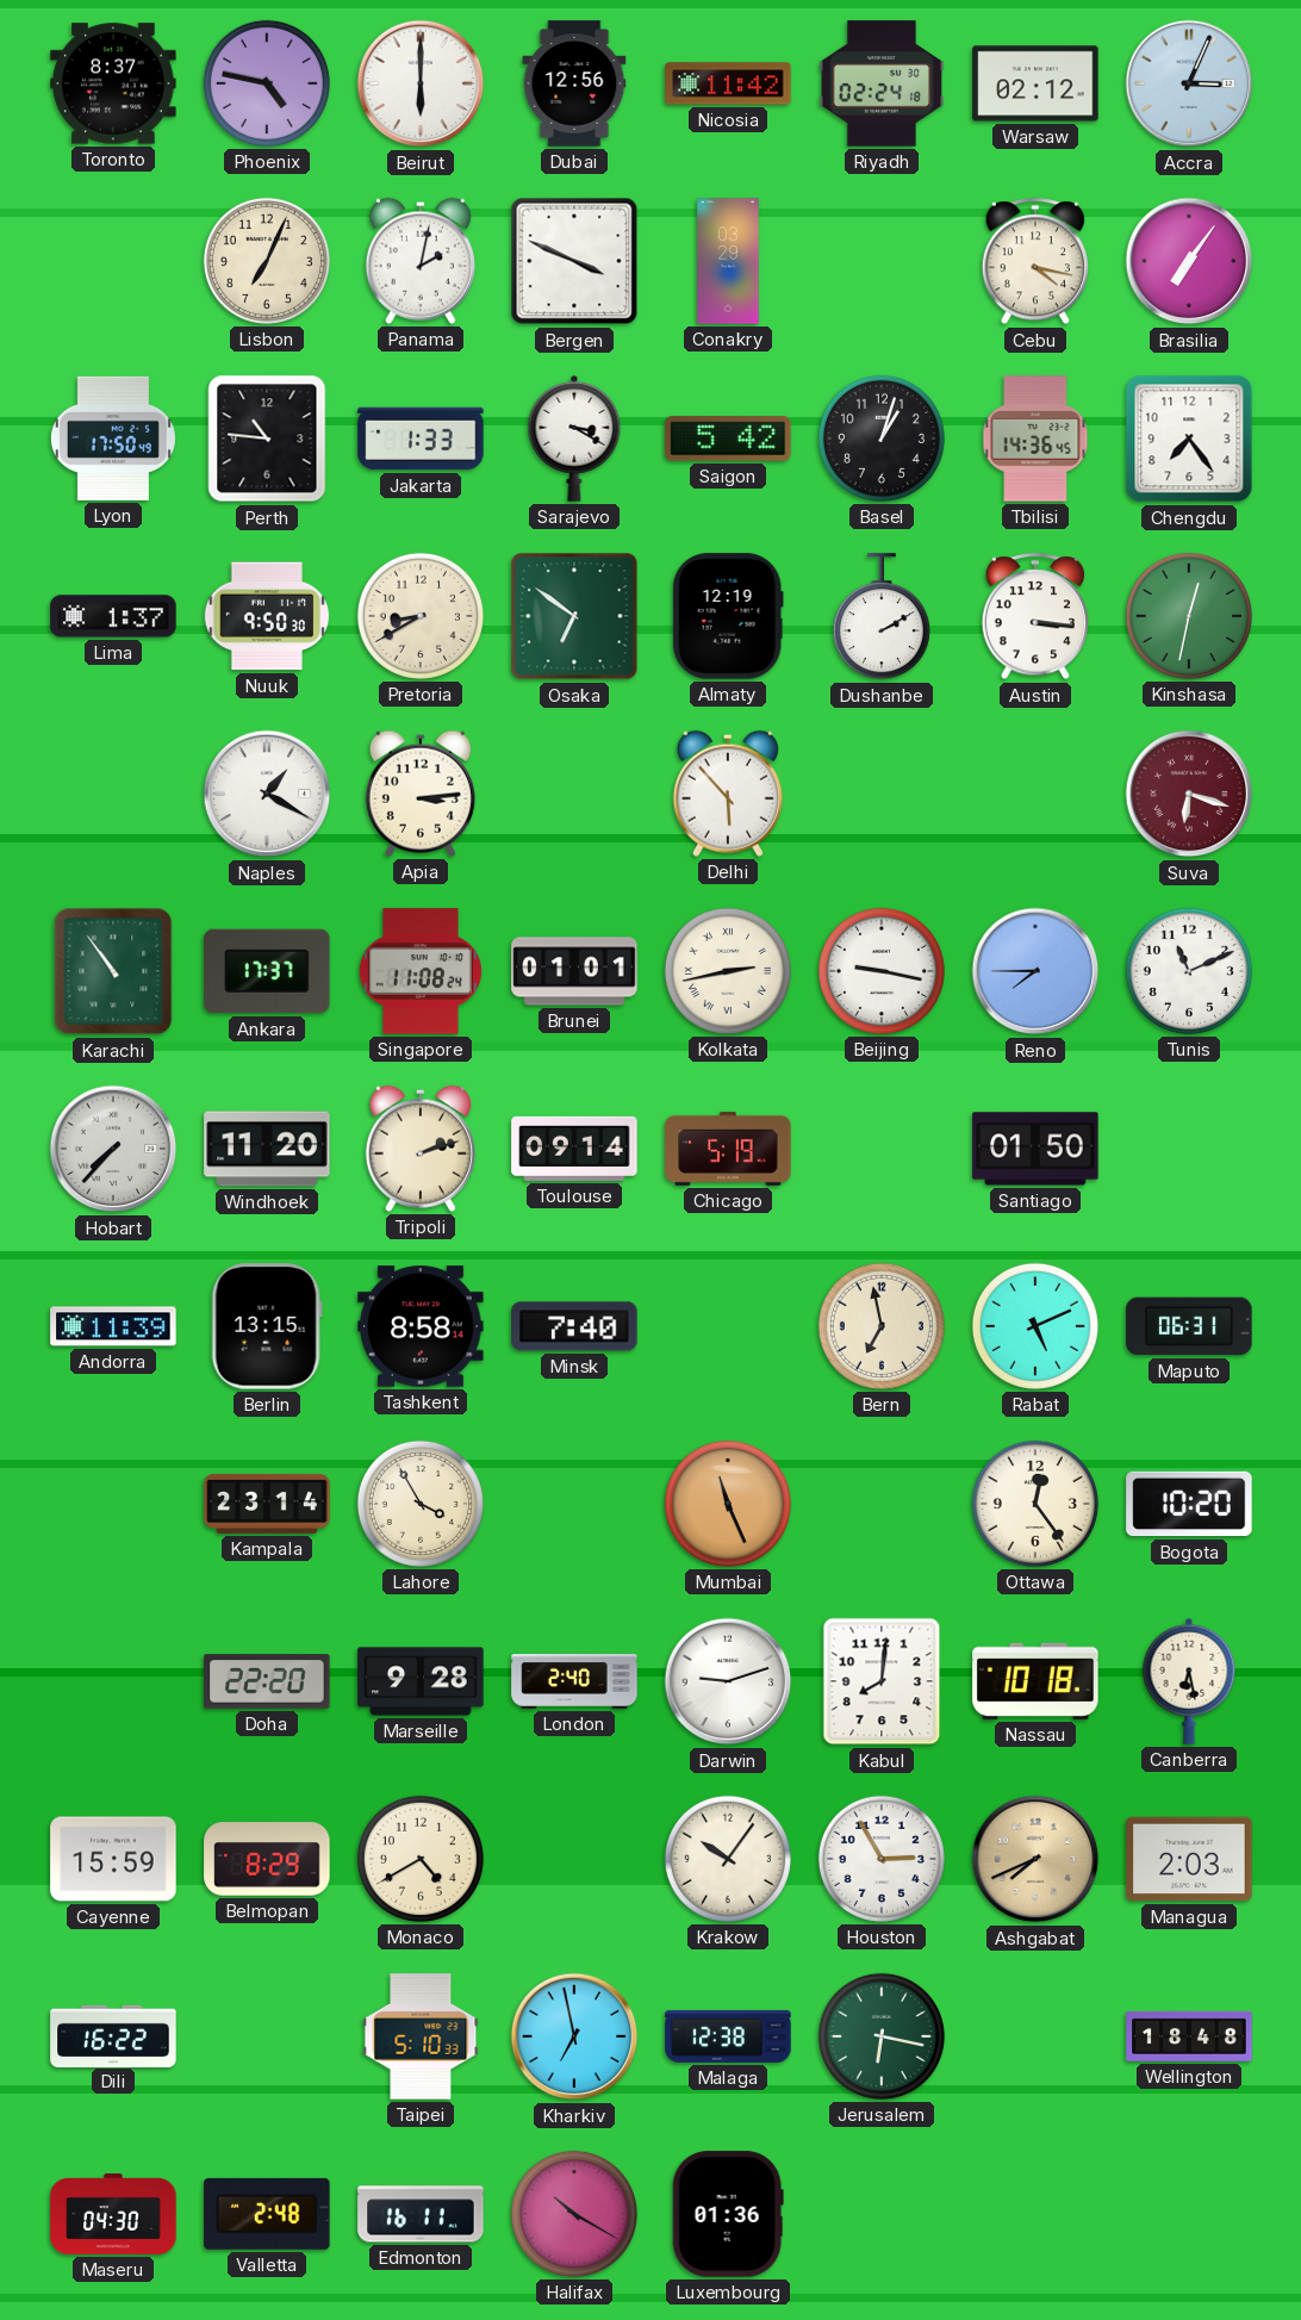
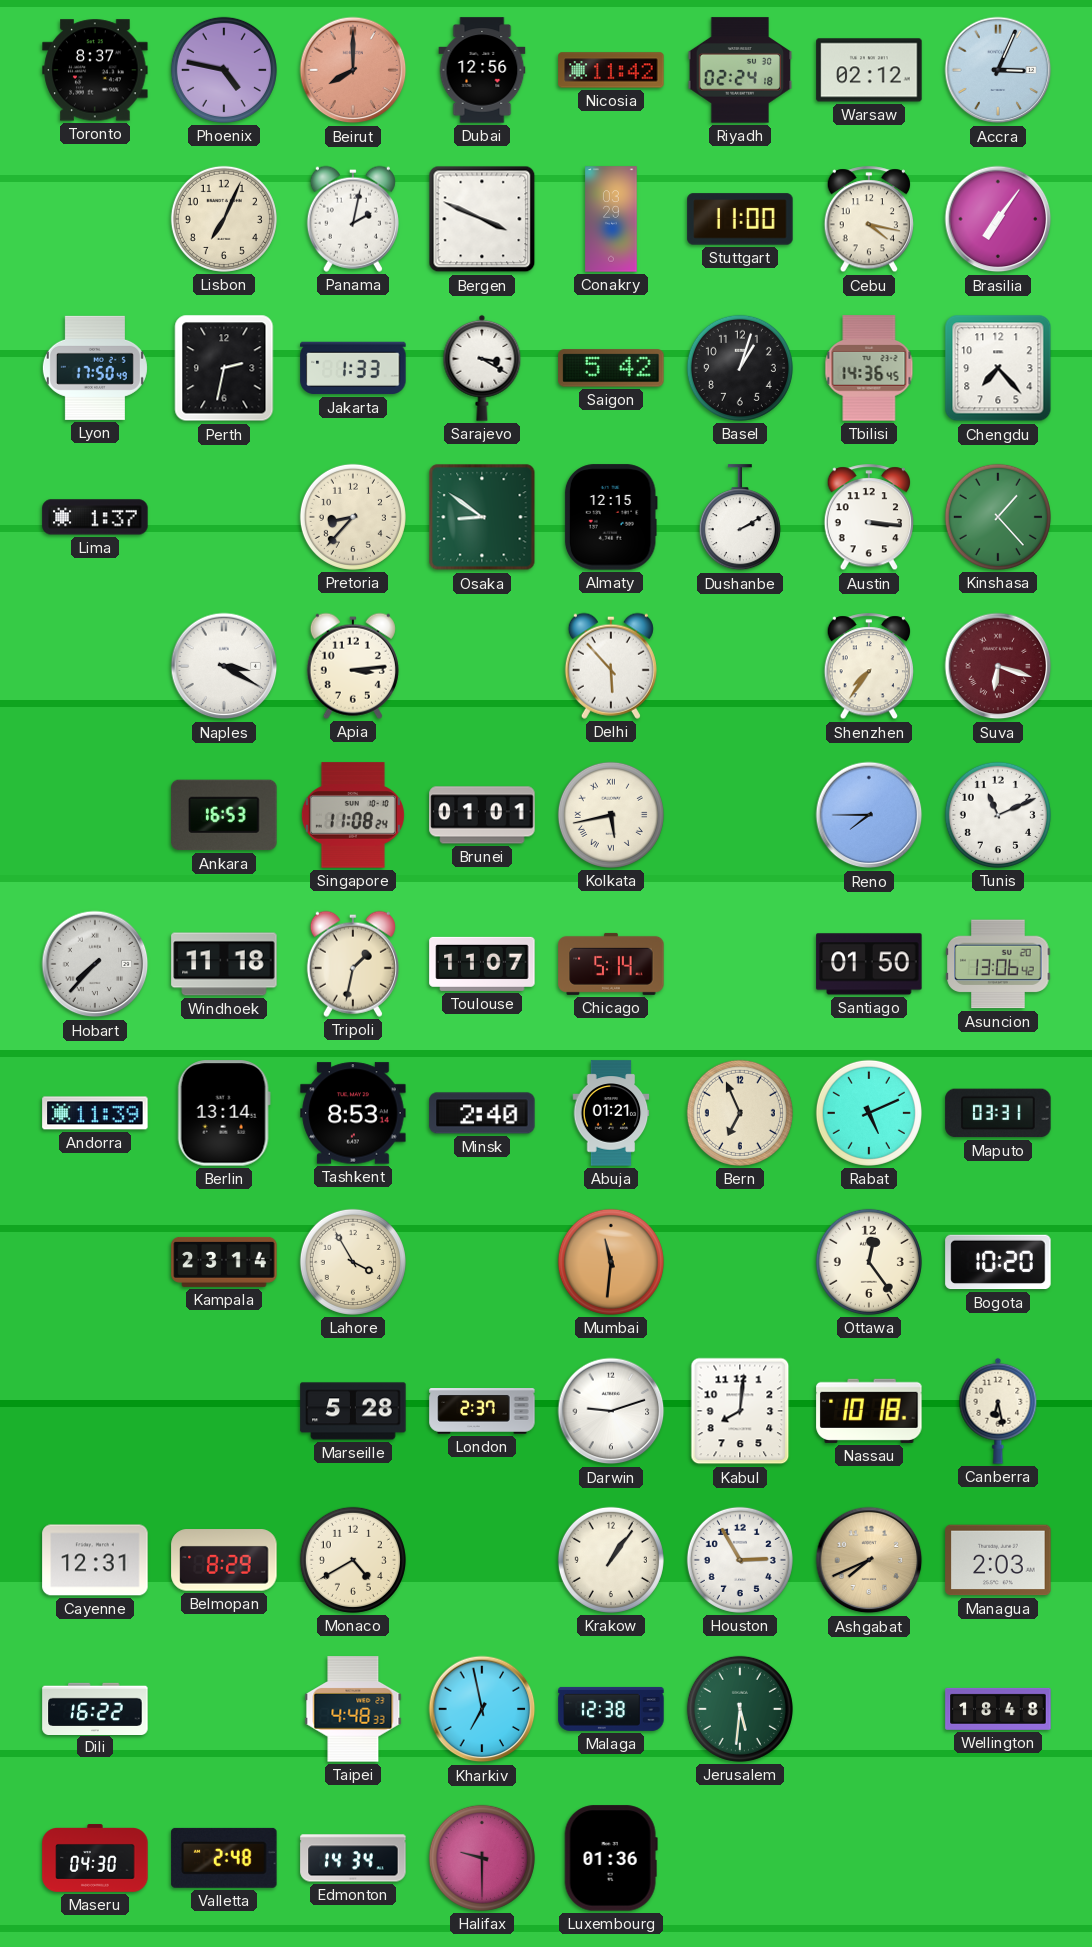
Beirut: 6:00 -> 8:00
Beirut dial: white -> salmon
Stuttgart: none -> 11:00
Perth: 10:46 -> 2:32
Chengdu: 7:24 -> 7:23
Nuuk: 9:50 -> none
Pretoria: 8:40 -> 8:37
Osaka: 6:51 -> 8:51
Almaty: 12:19 -> 12:15
Kinshasa: 12:32 -> 1:23
Naples: 1:20 -> 3:20
Shenzhen: none -> 7:36
Karachi: 10:54 -> none
Ankara: 17:37 -> 16:53
Kolkata: 2:43 -> 5:43
Beijing: 9:17 -> none
Windhoek: 11:20 -> 11:18
Tripoli: 2:12 -> 1:32
Toulouse: 09:14 -> 11:07
Chicago: 5:19 -> 5:14
Asuncion: none -> 13:06
Berlin: 13:15 -> 13:14
Tashkent: 8:58 -> 8:53
Minsk: 7:40 -> 2:40
Abuja: none -> 01:21
Bern: 6:58 -> 6:56
Maputo: 06:31 -> 03:31
Mumbai: 11:26 -> 11:31
Doha: 22:20 -> none
Marseille: 9:28 -> 5:28
London: 2:40 -> 2:37
Cayenne: 15:59 -> 12:31
Krakow: 10:06 -> 1:06
Taipei: 5:10 -> 4:48
Jerusalem: 6:17 -> 5:31
Edmonton: 16:11 -> 14:34
Halifax: 10:20 -> 9:30
